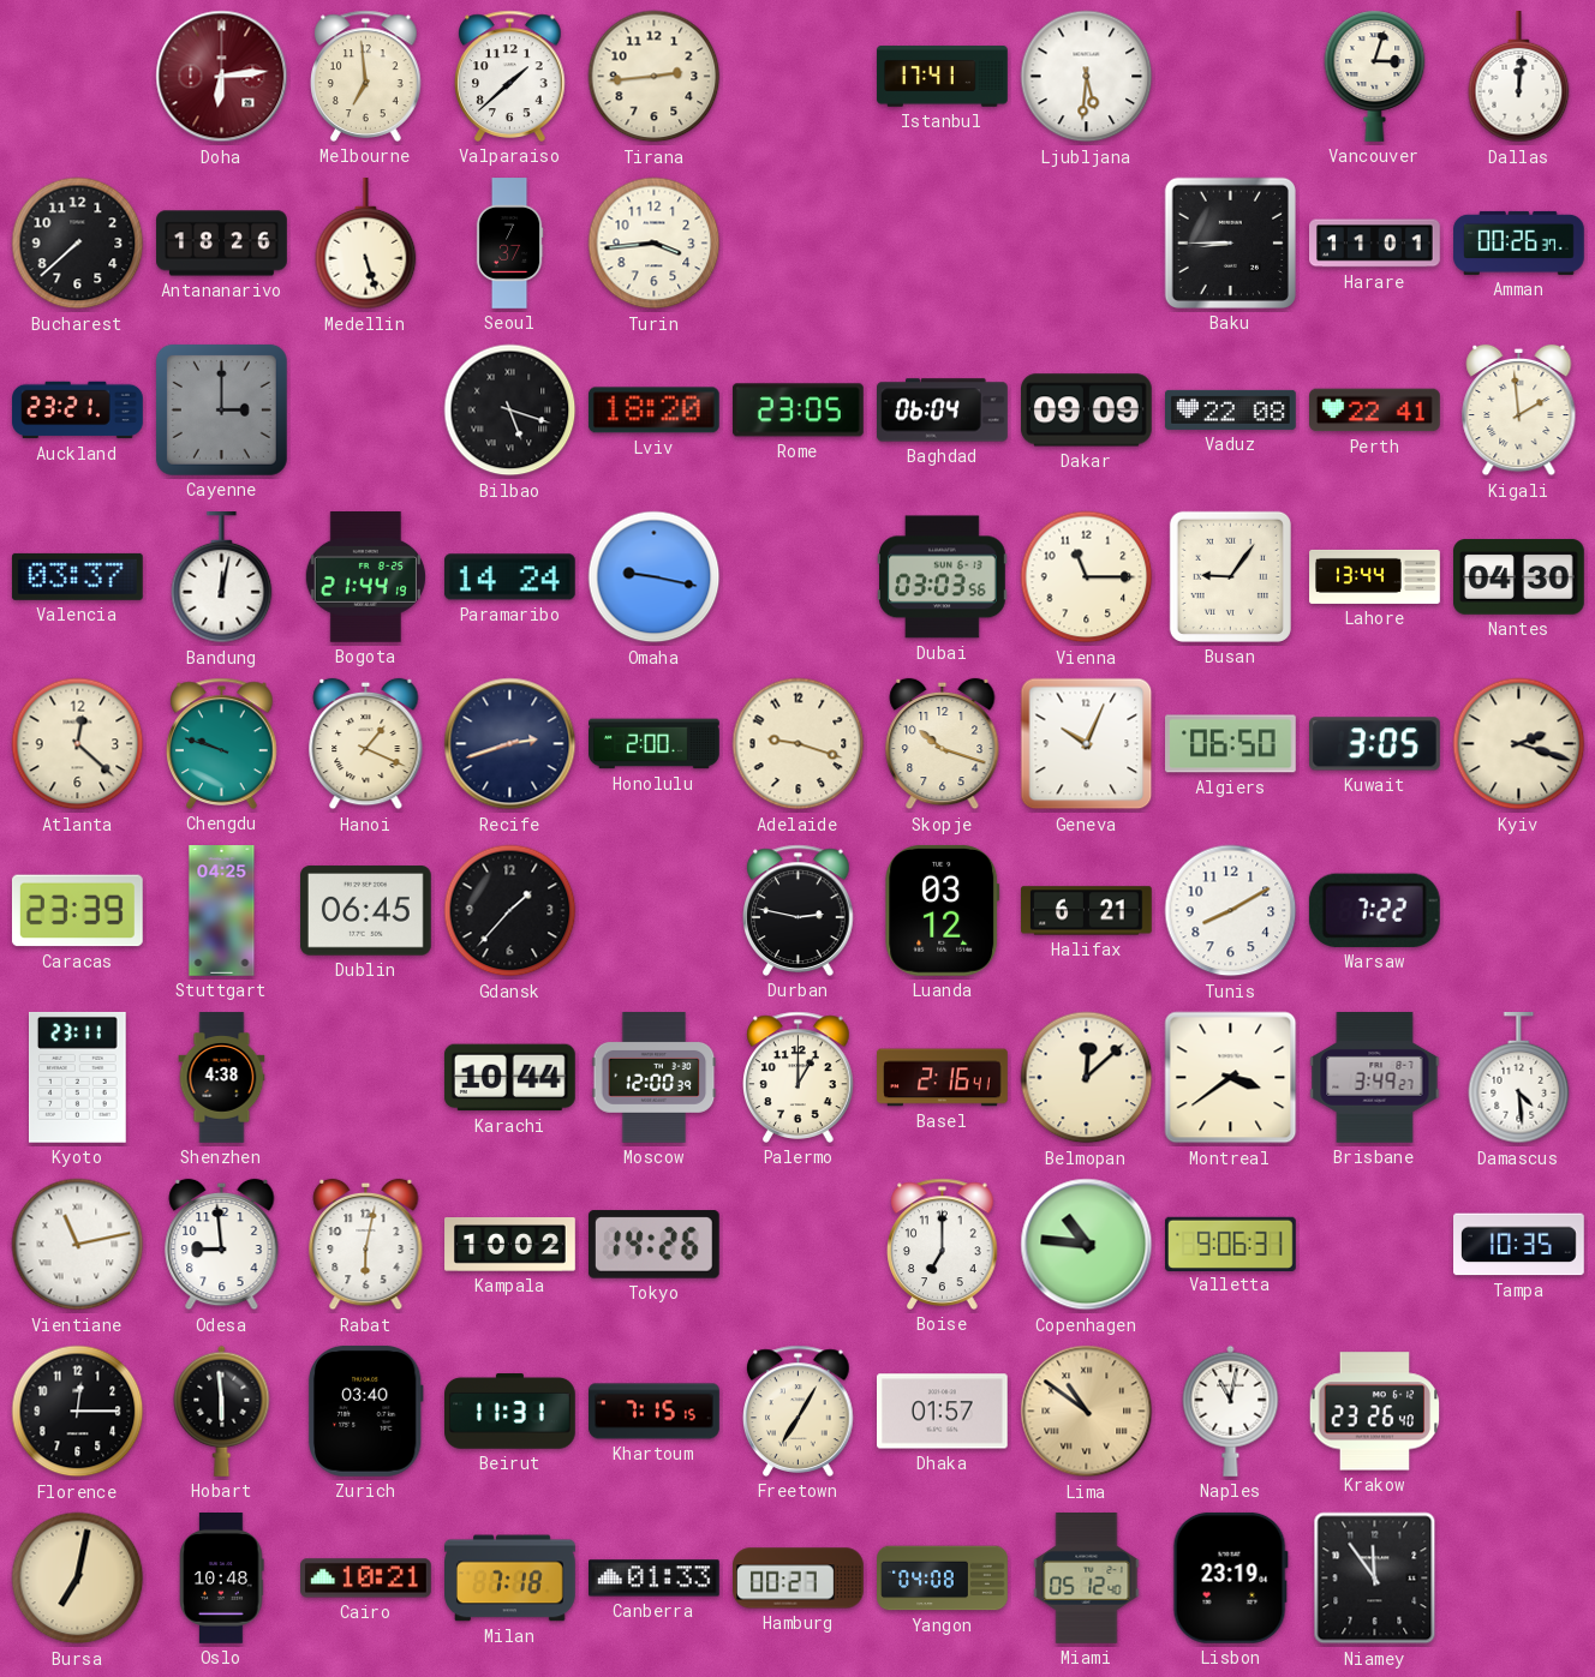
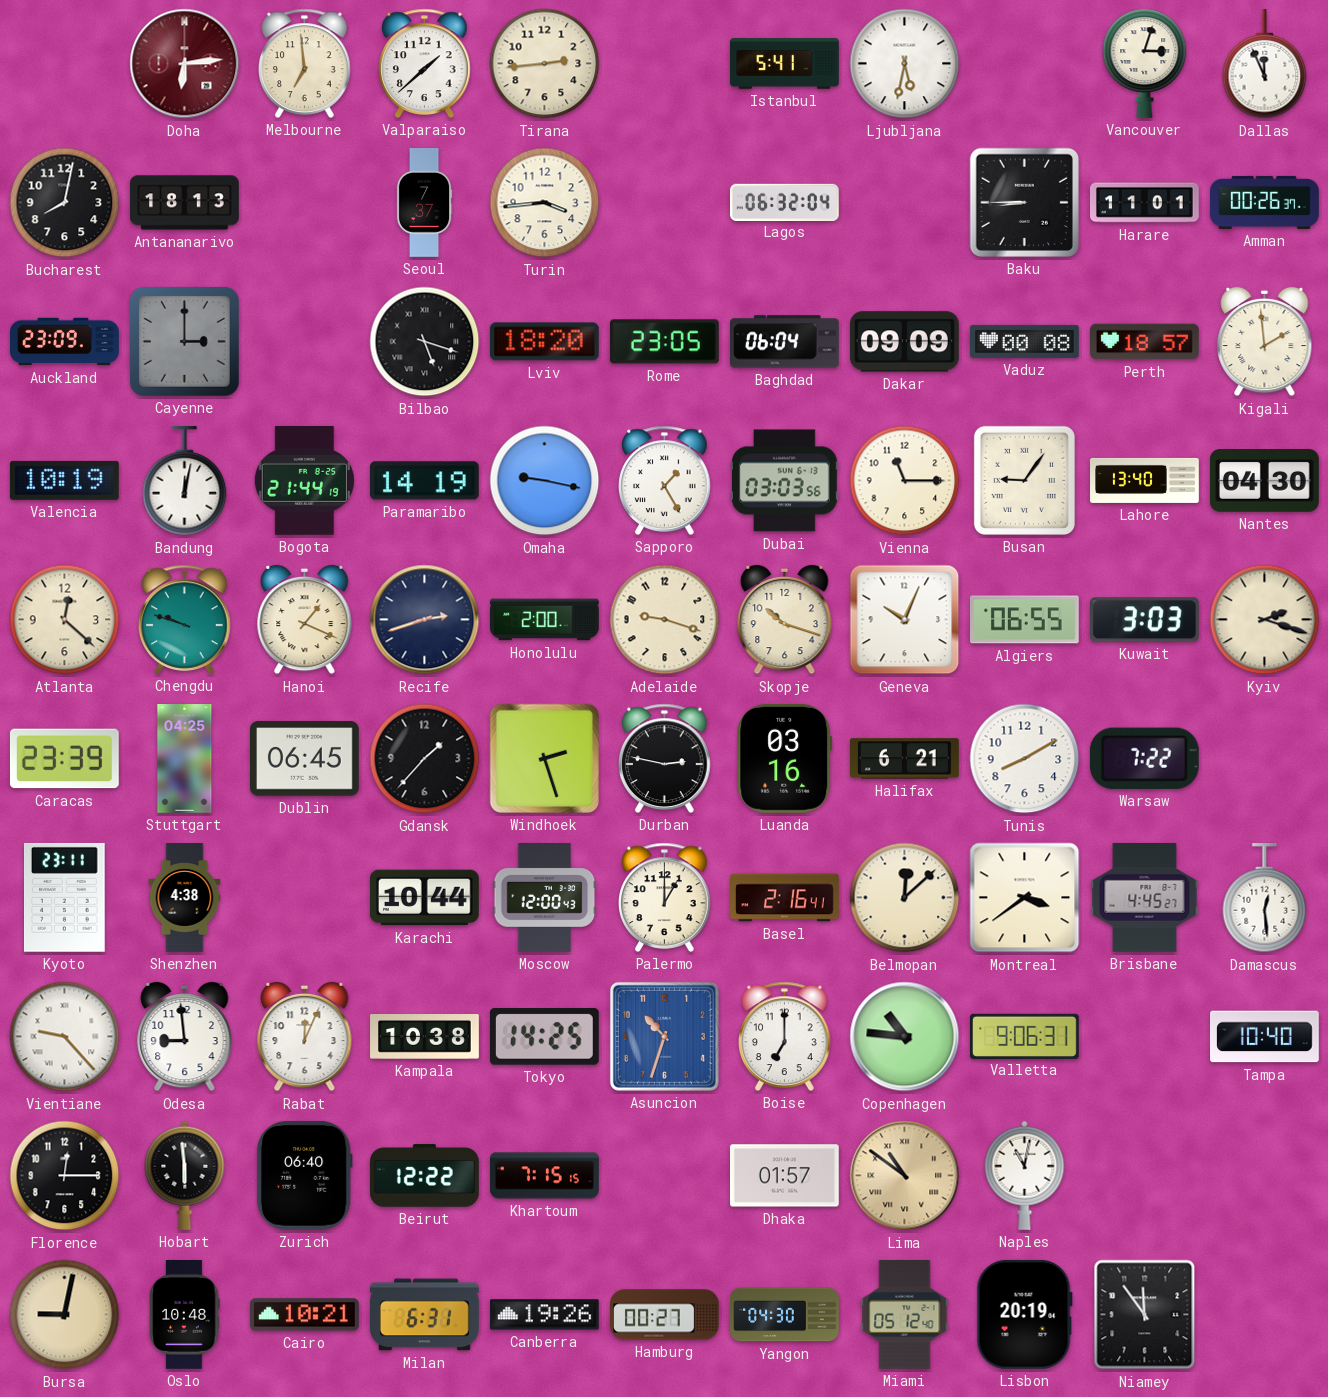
Istanbul: 17:41 -> 5:41
Ljubljana: 5:31 -> 5:32
Dallas: 12:01 -> 11:56
Bucharest: 7:38 -> 8:02
Antananarivo: 18:26 -> 18:13
Medellin: 5:27 -> none
Lagos: none -> 06:32
Auckland: 23:21 -> 23:09
Vaduz: 22:08 -> 00:08
Perth: 22:41 -> 18:57
Valencia: 03:37 -> 10:19
Paramaribo: 14:24 -> 14:19
Sapporo: none -> 1:25
Lahore: 13:44 -> 13:40
Algiers: 06:50 -> 06:55
Kuwait: 3:05 -> 3:03
Windhoek: none -> 2:27
Luanda: 03:12 -> 03:16
Moscow: 12:00:39 -> 12:00:43
Brisbane: 3:49 -> 4:45
Damascus: 4:29 -> 12:29
Vientiane: 11:13 -> 9:23
Rabat: 6:02 -> 12:04
Kampala: 10:02 -> 10:38
Tokyo: 14:26 -> 14:25
Asuncion: none -> 10:33
Tampa: 10:35 -> 10:40
Zurich: 03:40 -> 06:40
Beirut: 11:31 -> 12:22
Freetown: 7:05 -> none
Krakow: 23:26 -> none
Bursa: 7:02 -> 9:02
Milan: 7:18 -> 6:31
Canberra: 01:33 -> 19:26
Yangon: 04:08 -> 04:30
Lisbon: 23:19 -> 20:19
